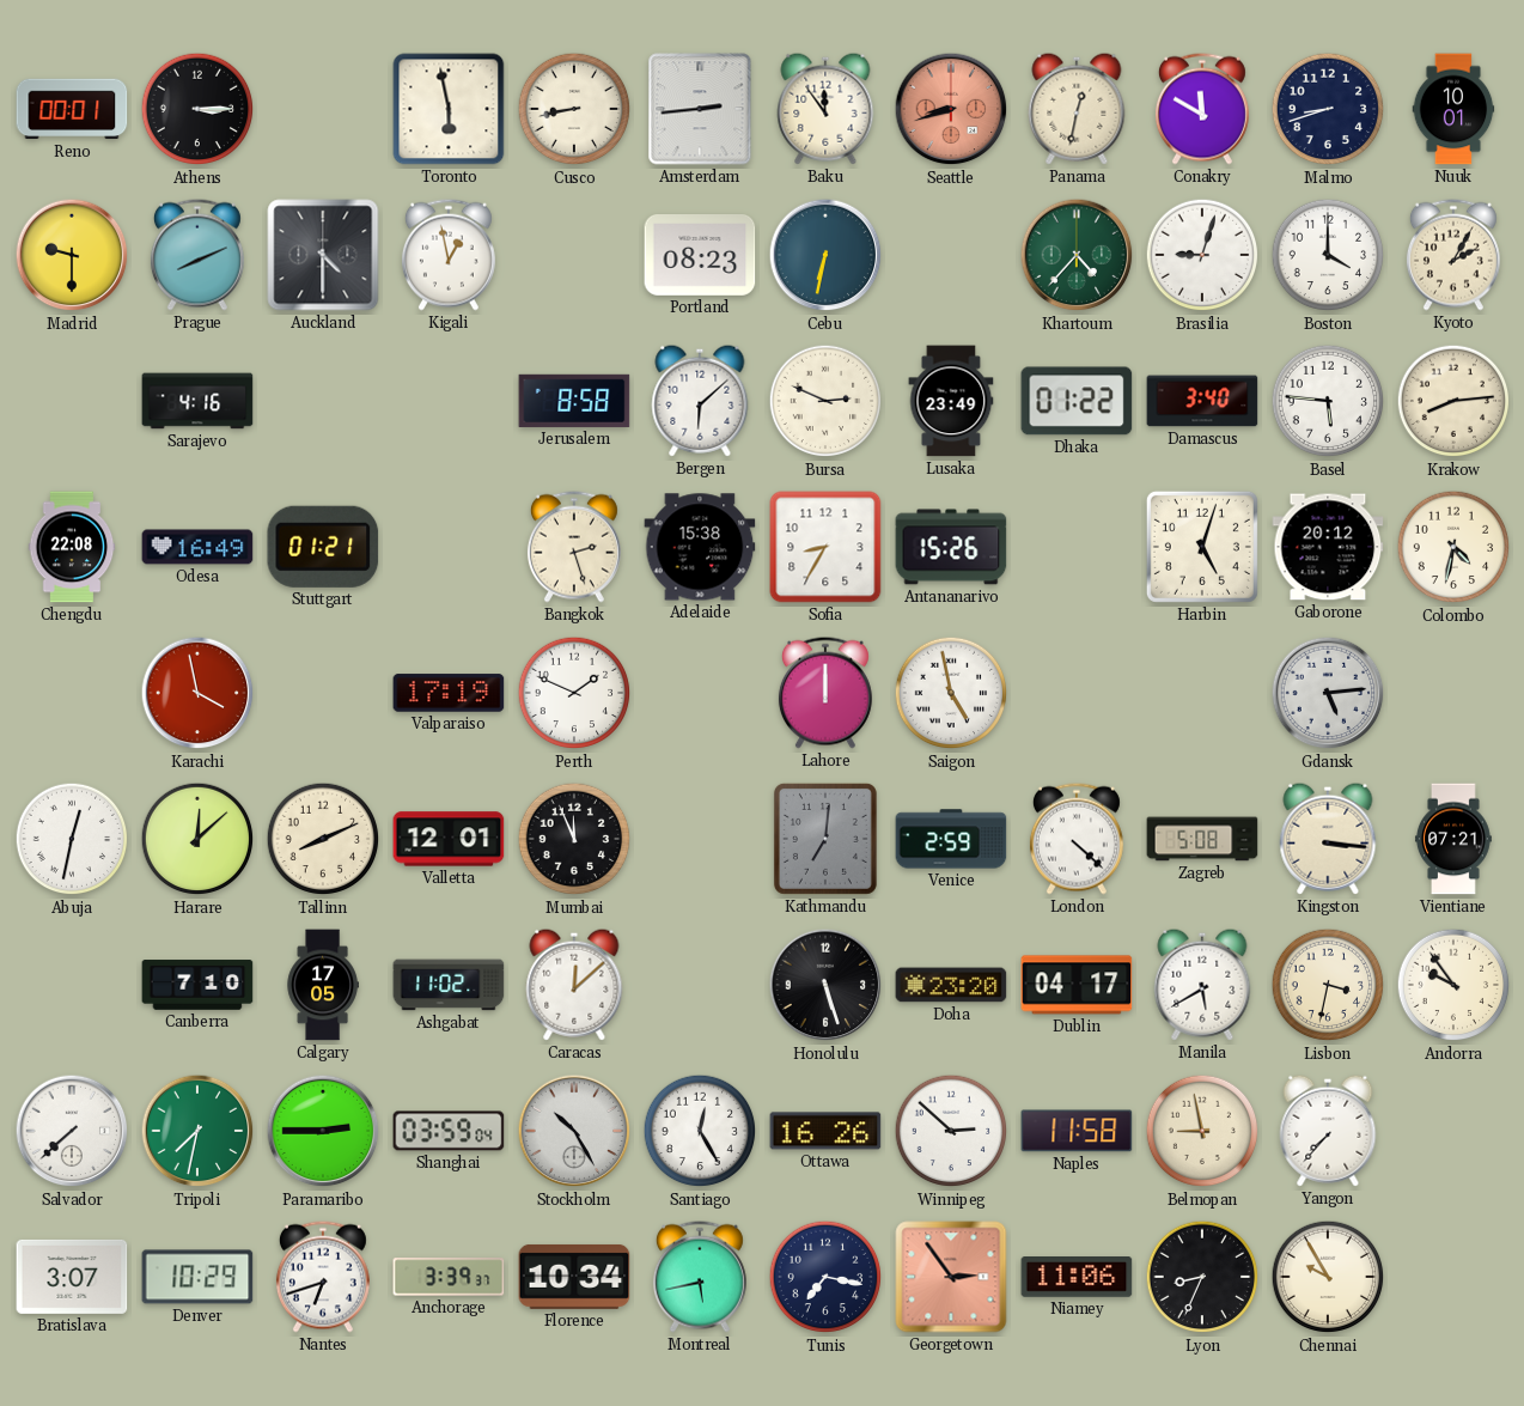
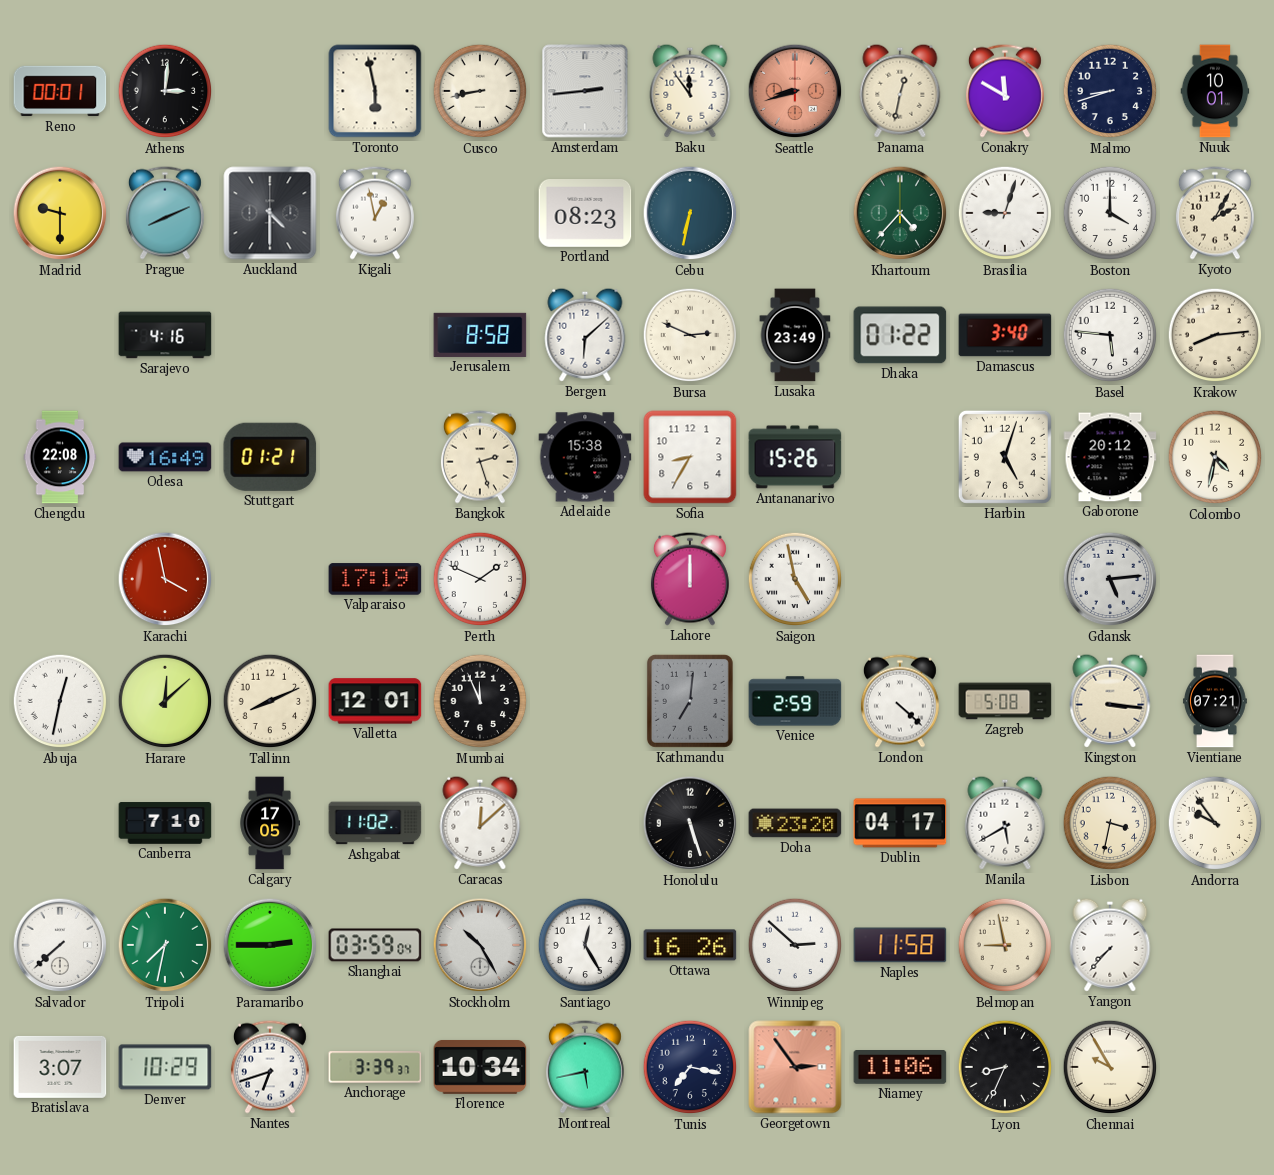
Athens: 3:15 -> 3:01
